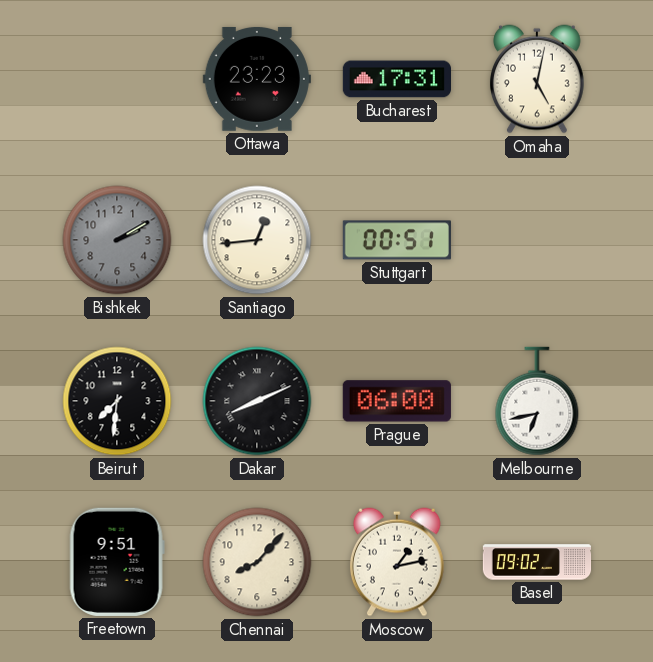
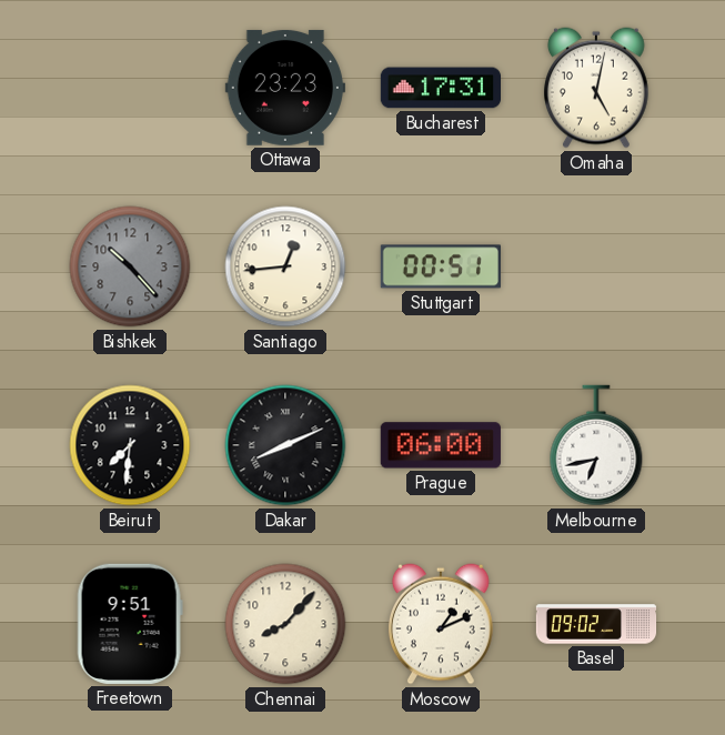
Bishkek: 2:10 -> 10:23
Moscow: 1:13 -> 1:11
